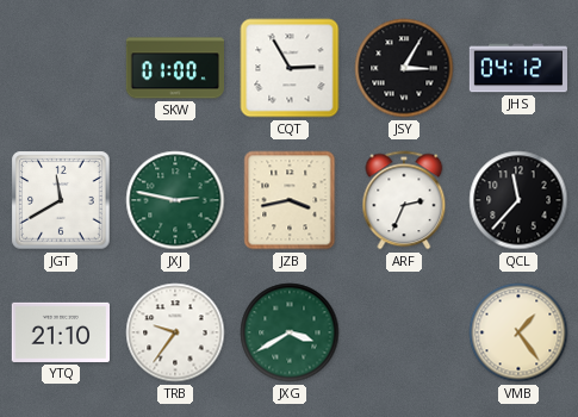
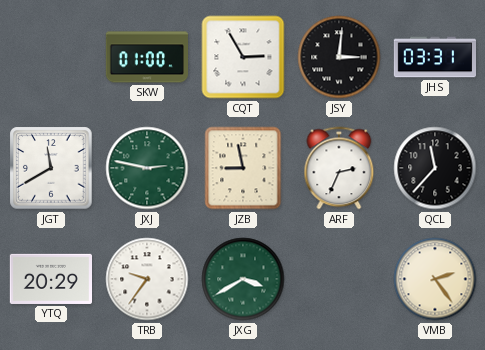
JSY: 3:05 -> 3:01
JHS: 04:12 -> 03:31
JZB: 3:43 -> 8:58
YTQ: 21:10 -> 20:29
VMB: 1:24 -> 2:24
